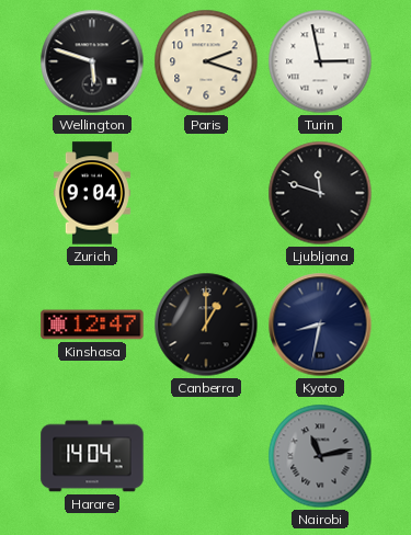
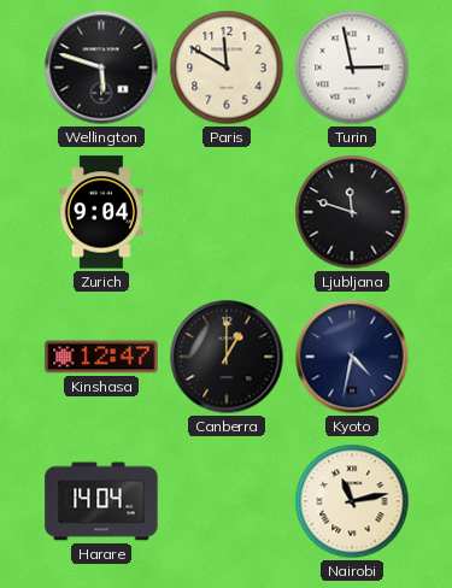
Paris: 2:18 -> 11:50
Kyoto: 8:32 -> 4:32
Nairobi dial: grey -> cream
